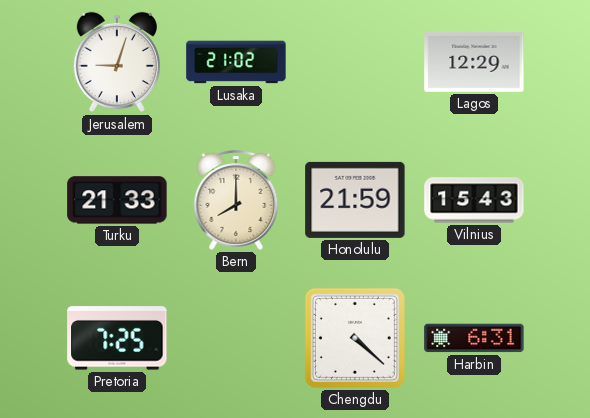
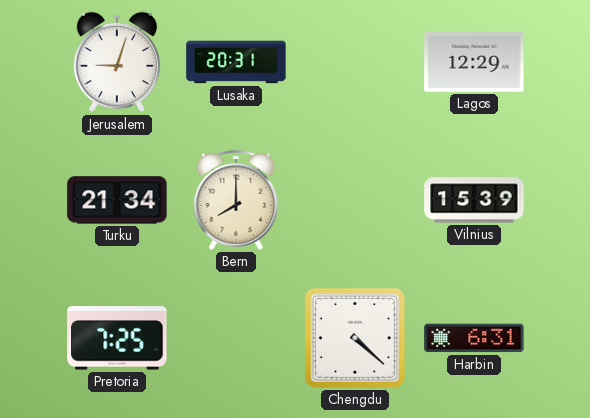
Lusaka: 21:02 -> 20:31
Turku: 21:33 -> 21:34
Honolulu: 21:59 -> none
Vilnius: 15:43 -> 15:39
